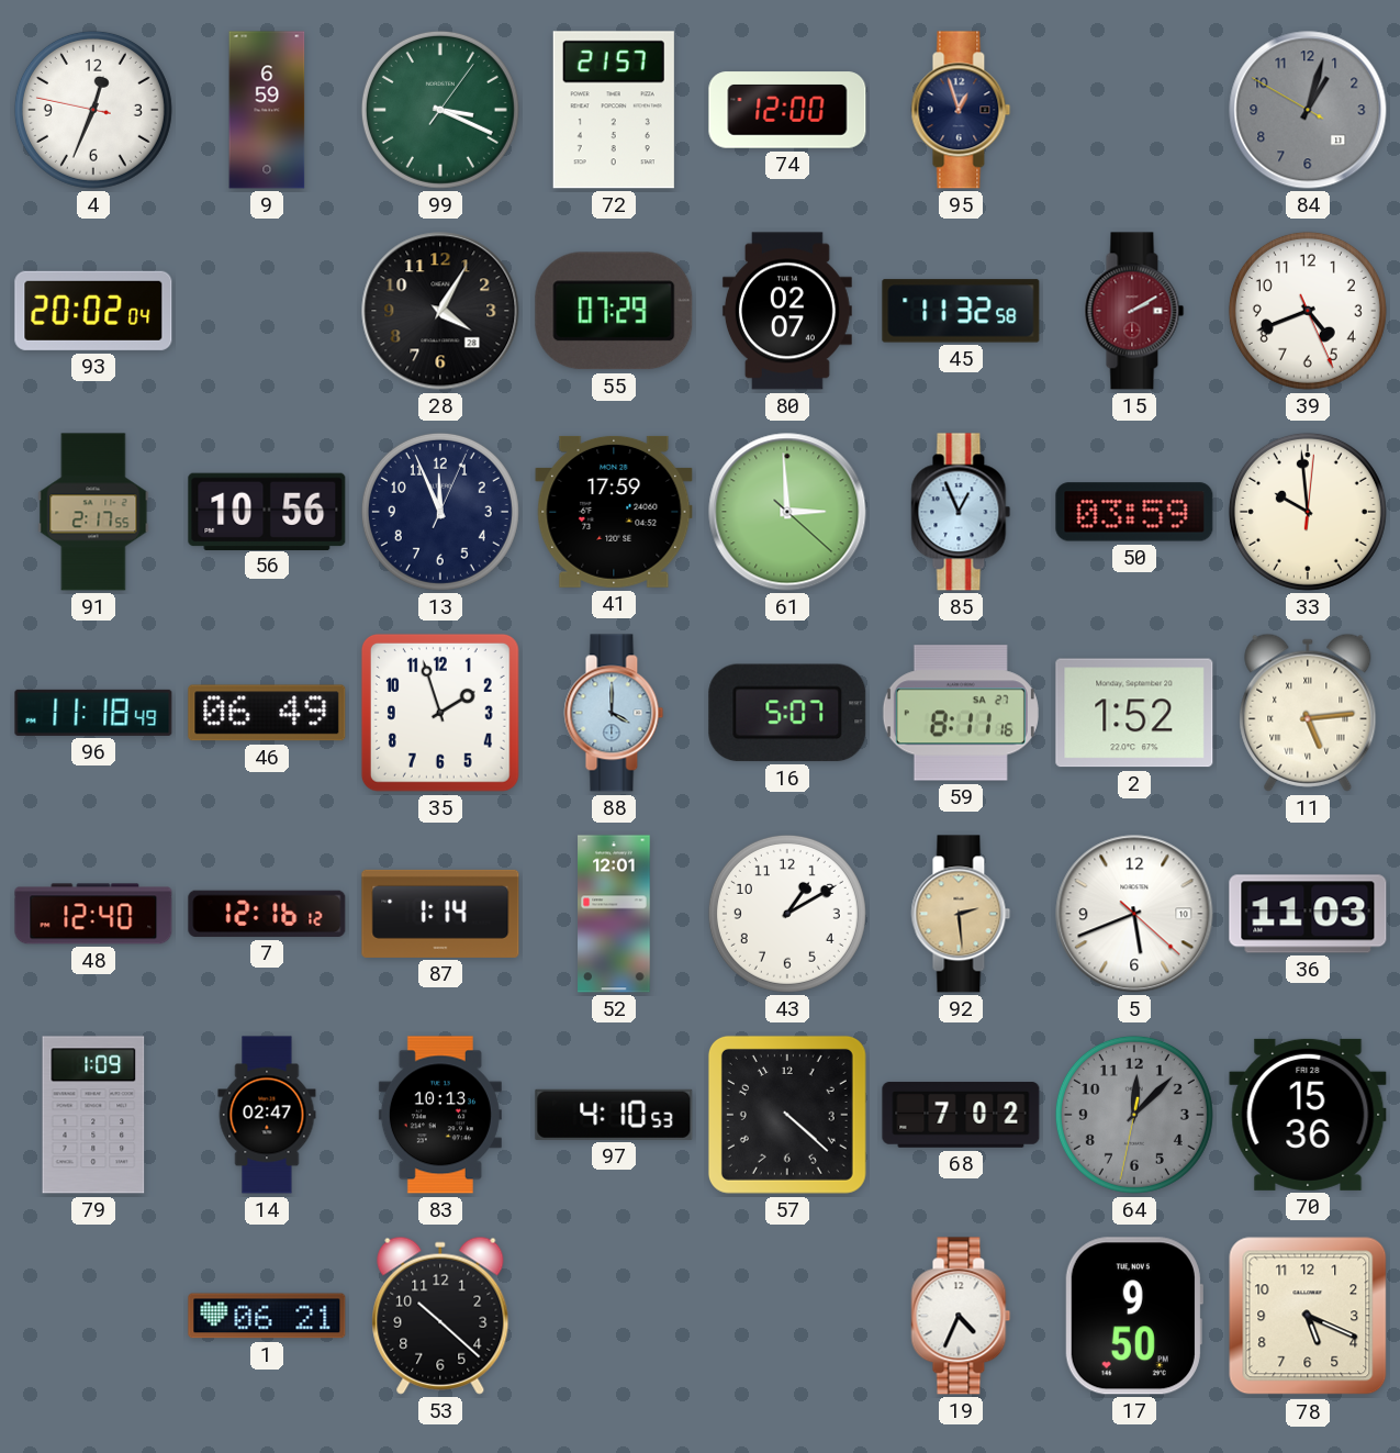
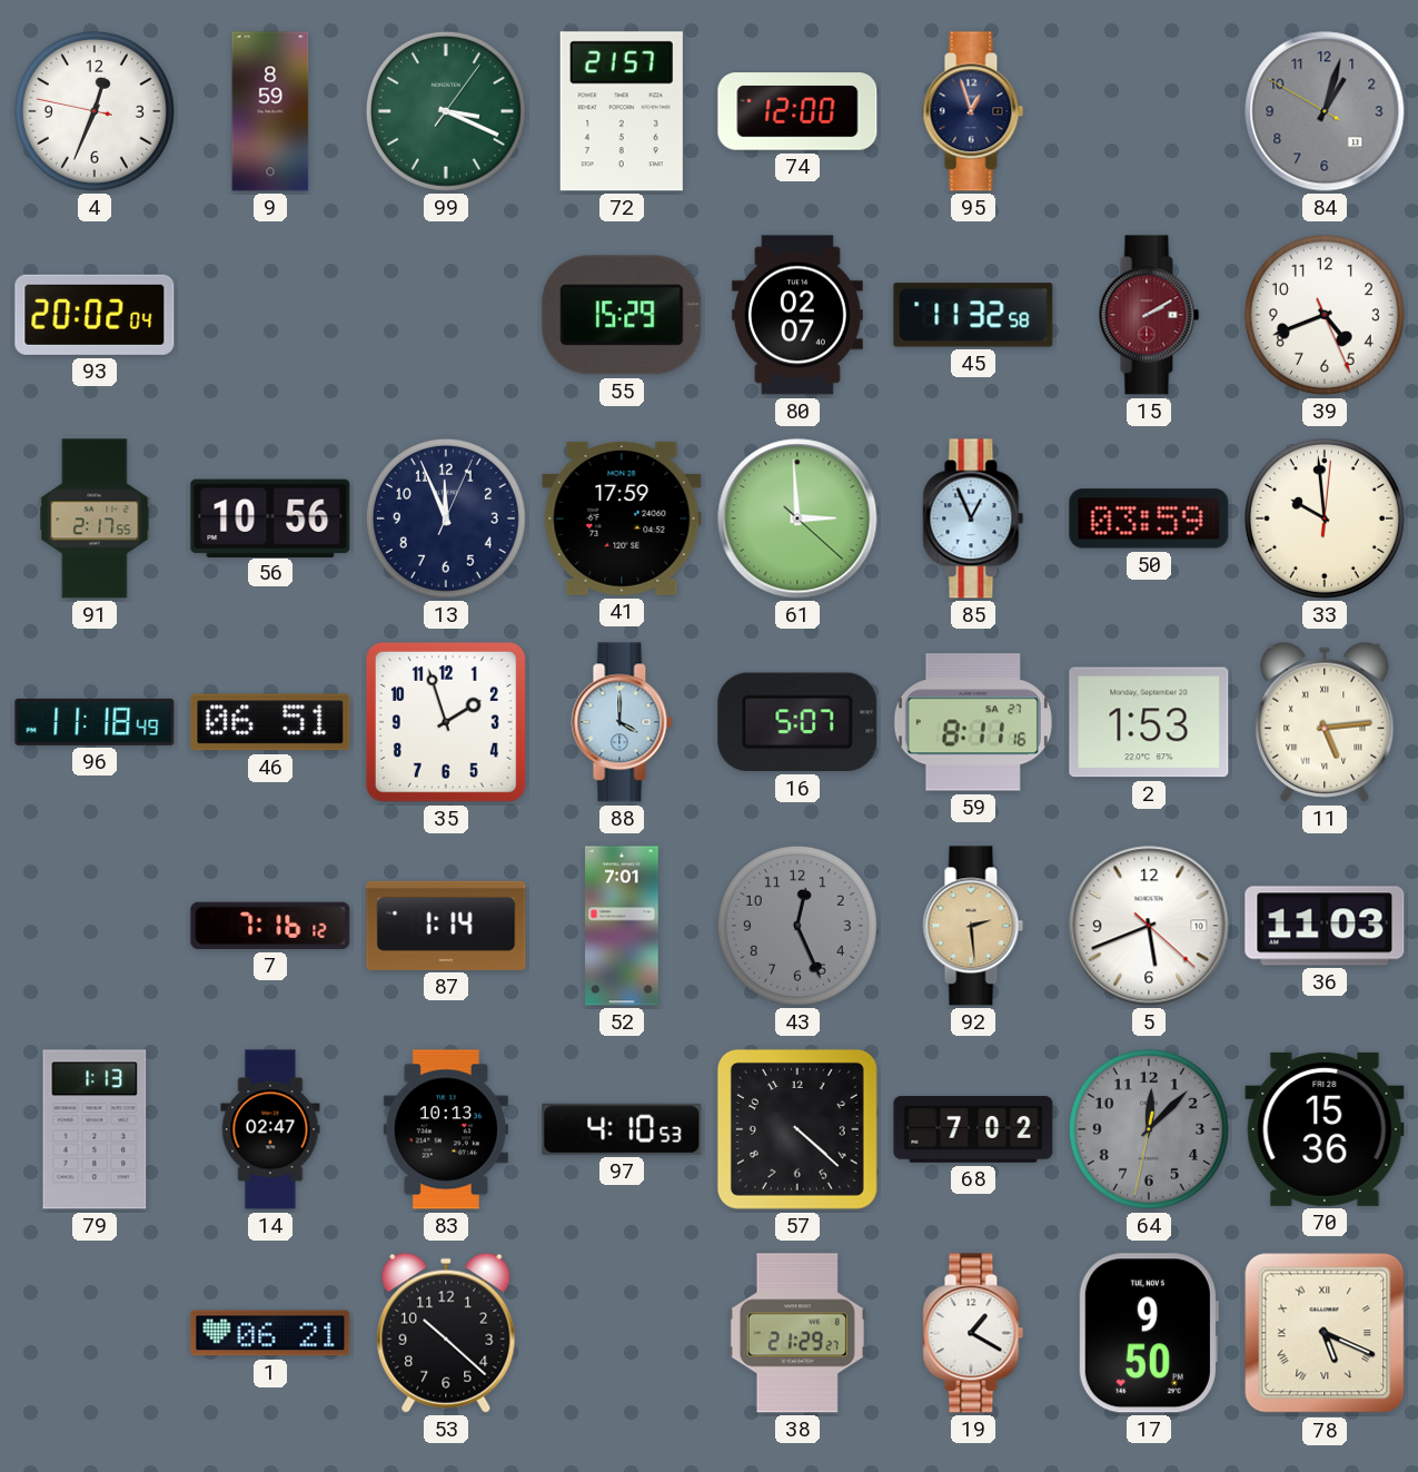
9: 6:59 -> 8:59
28: 4:05 -> none
55: 07:29 -> 15:29
46: 06:49 -> 06:51
2: 1:52 -> 1:53
48: 12:40 -> none
7: 12:16 -> 7:16
52: 12:01 -> 7:01
43: 1:10 -> 12:26
43 dial: white -> grey
79: 1:09 -> 1:13
38: none -> 21:29
19: 4:34 -> 1:20
78 numerals: Arabic -> Roman
